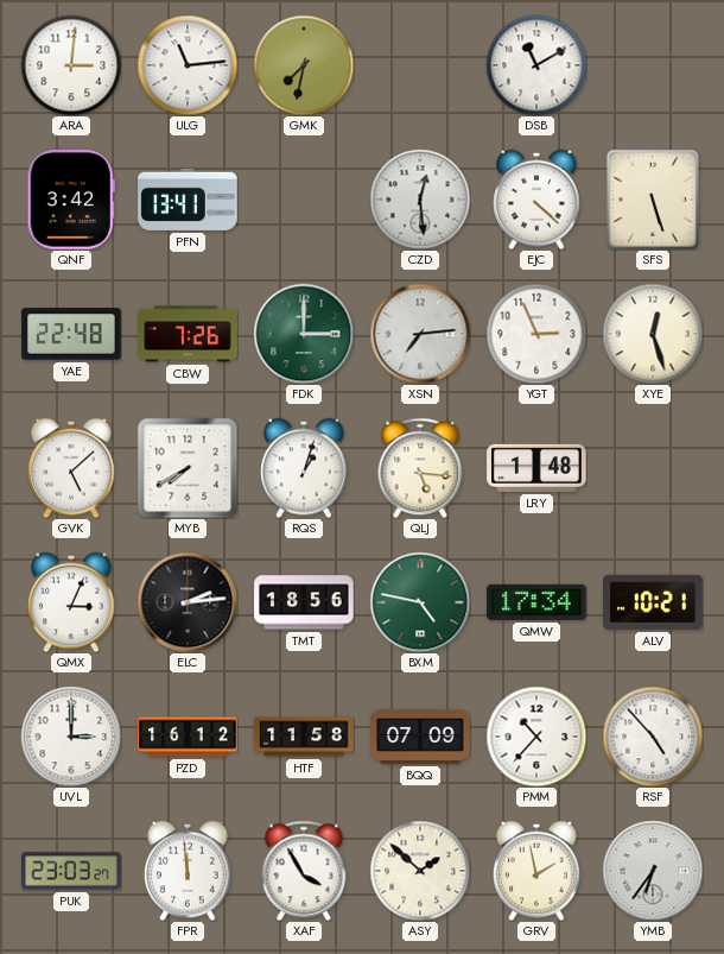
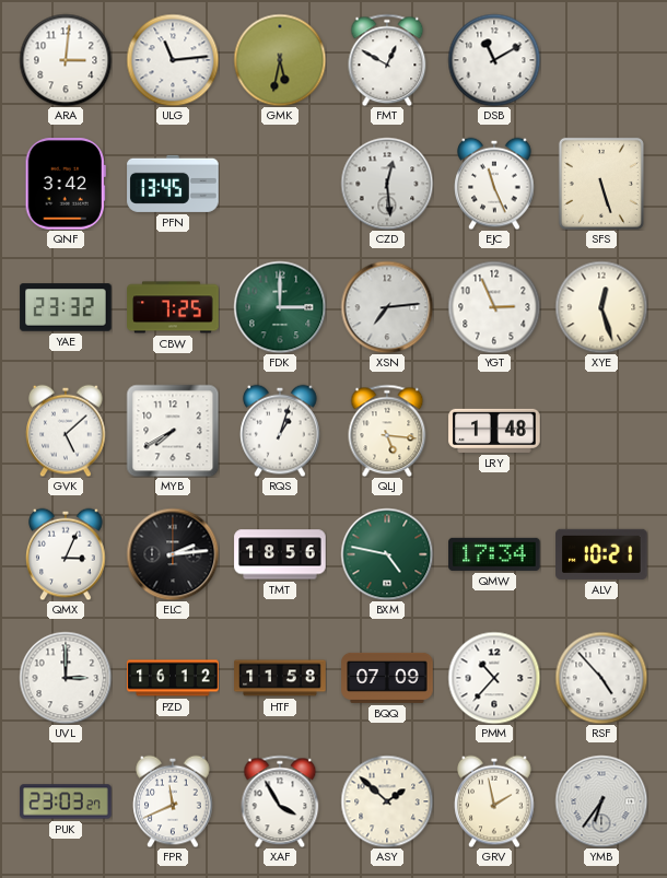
GMK: 7:32 -> 5:32
FMT: none -> 12:50
PFN: 13:41 -> 13:45
EJC: 4:22 -> 11:26
YAE: 22:48 -> 23:32
CBW: 7:26 -> 7:25
FPR: 11:59 -> 11:41
